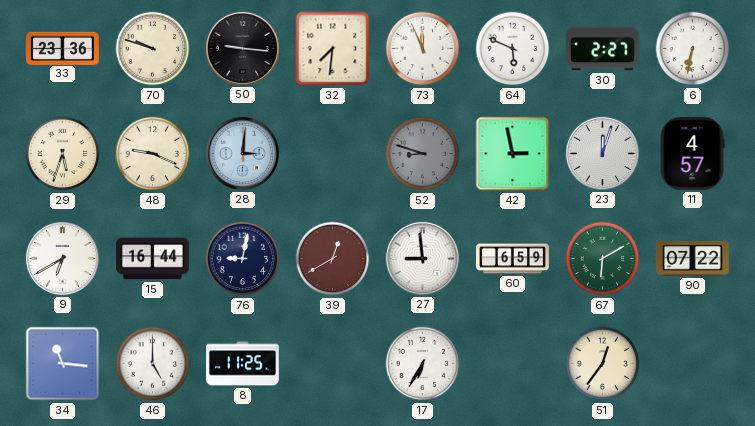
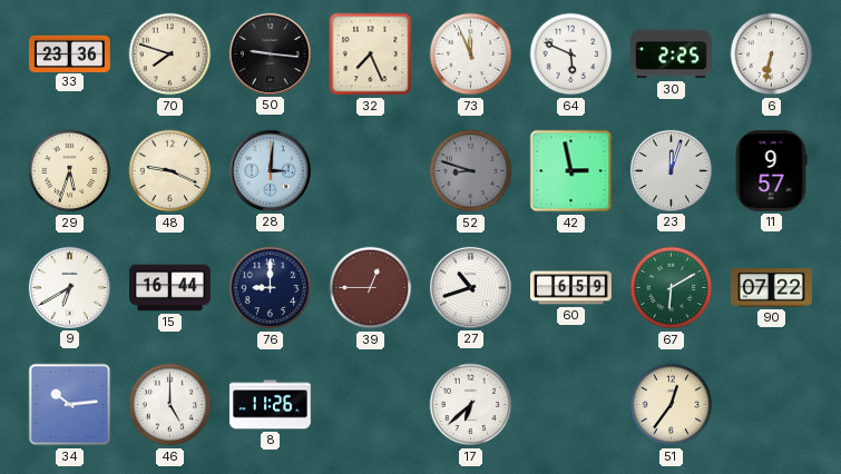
70: 9:48 -> 7:48
32: 7:31 -> 7:26
30: 2:27 -> 2:25
11: 4:57 -> 9:57
76: 9:02 -> 9:00
39: 12:40 -> 12:45
27: 8:59 -> 10:42
34: 11:16 -> 10:14
8: 11:25 -> 11:26
17: 6:35 -> 6:38
